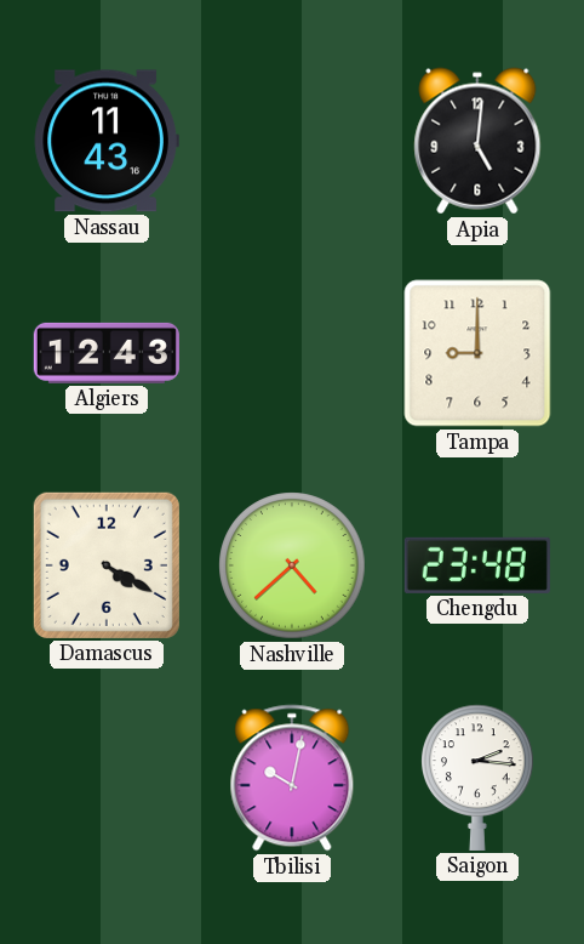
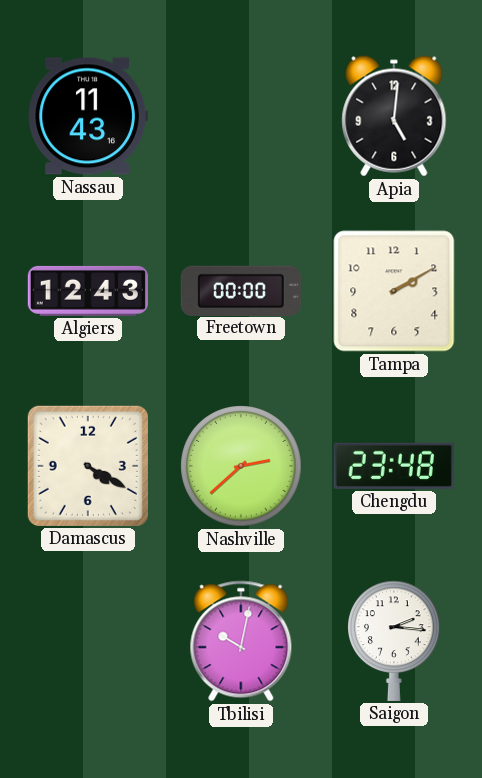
Freetown: none -> 00:00
Tampa: 9:00 -> 2:10
Nashville: 4:38 -> 2:38
